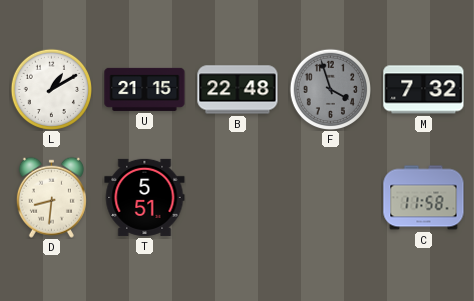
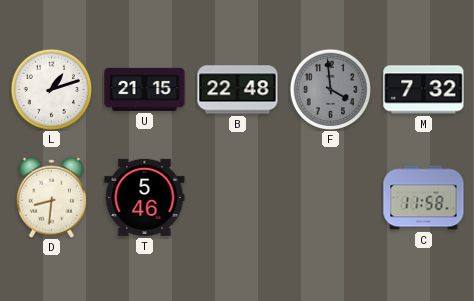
L: 1:10 -> 1:12
F: 3:57 -> 3:59
T: 5:51 -> 5:46
